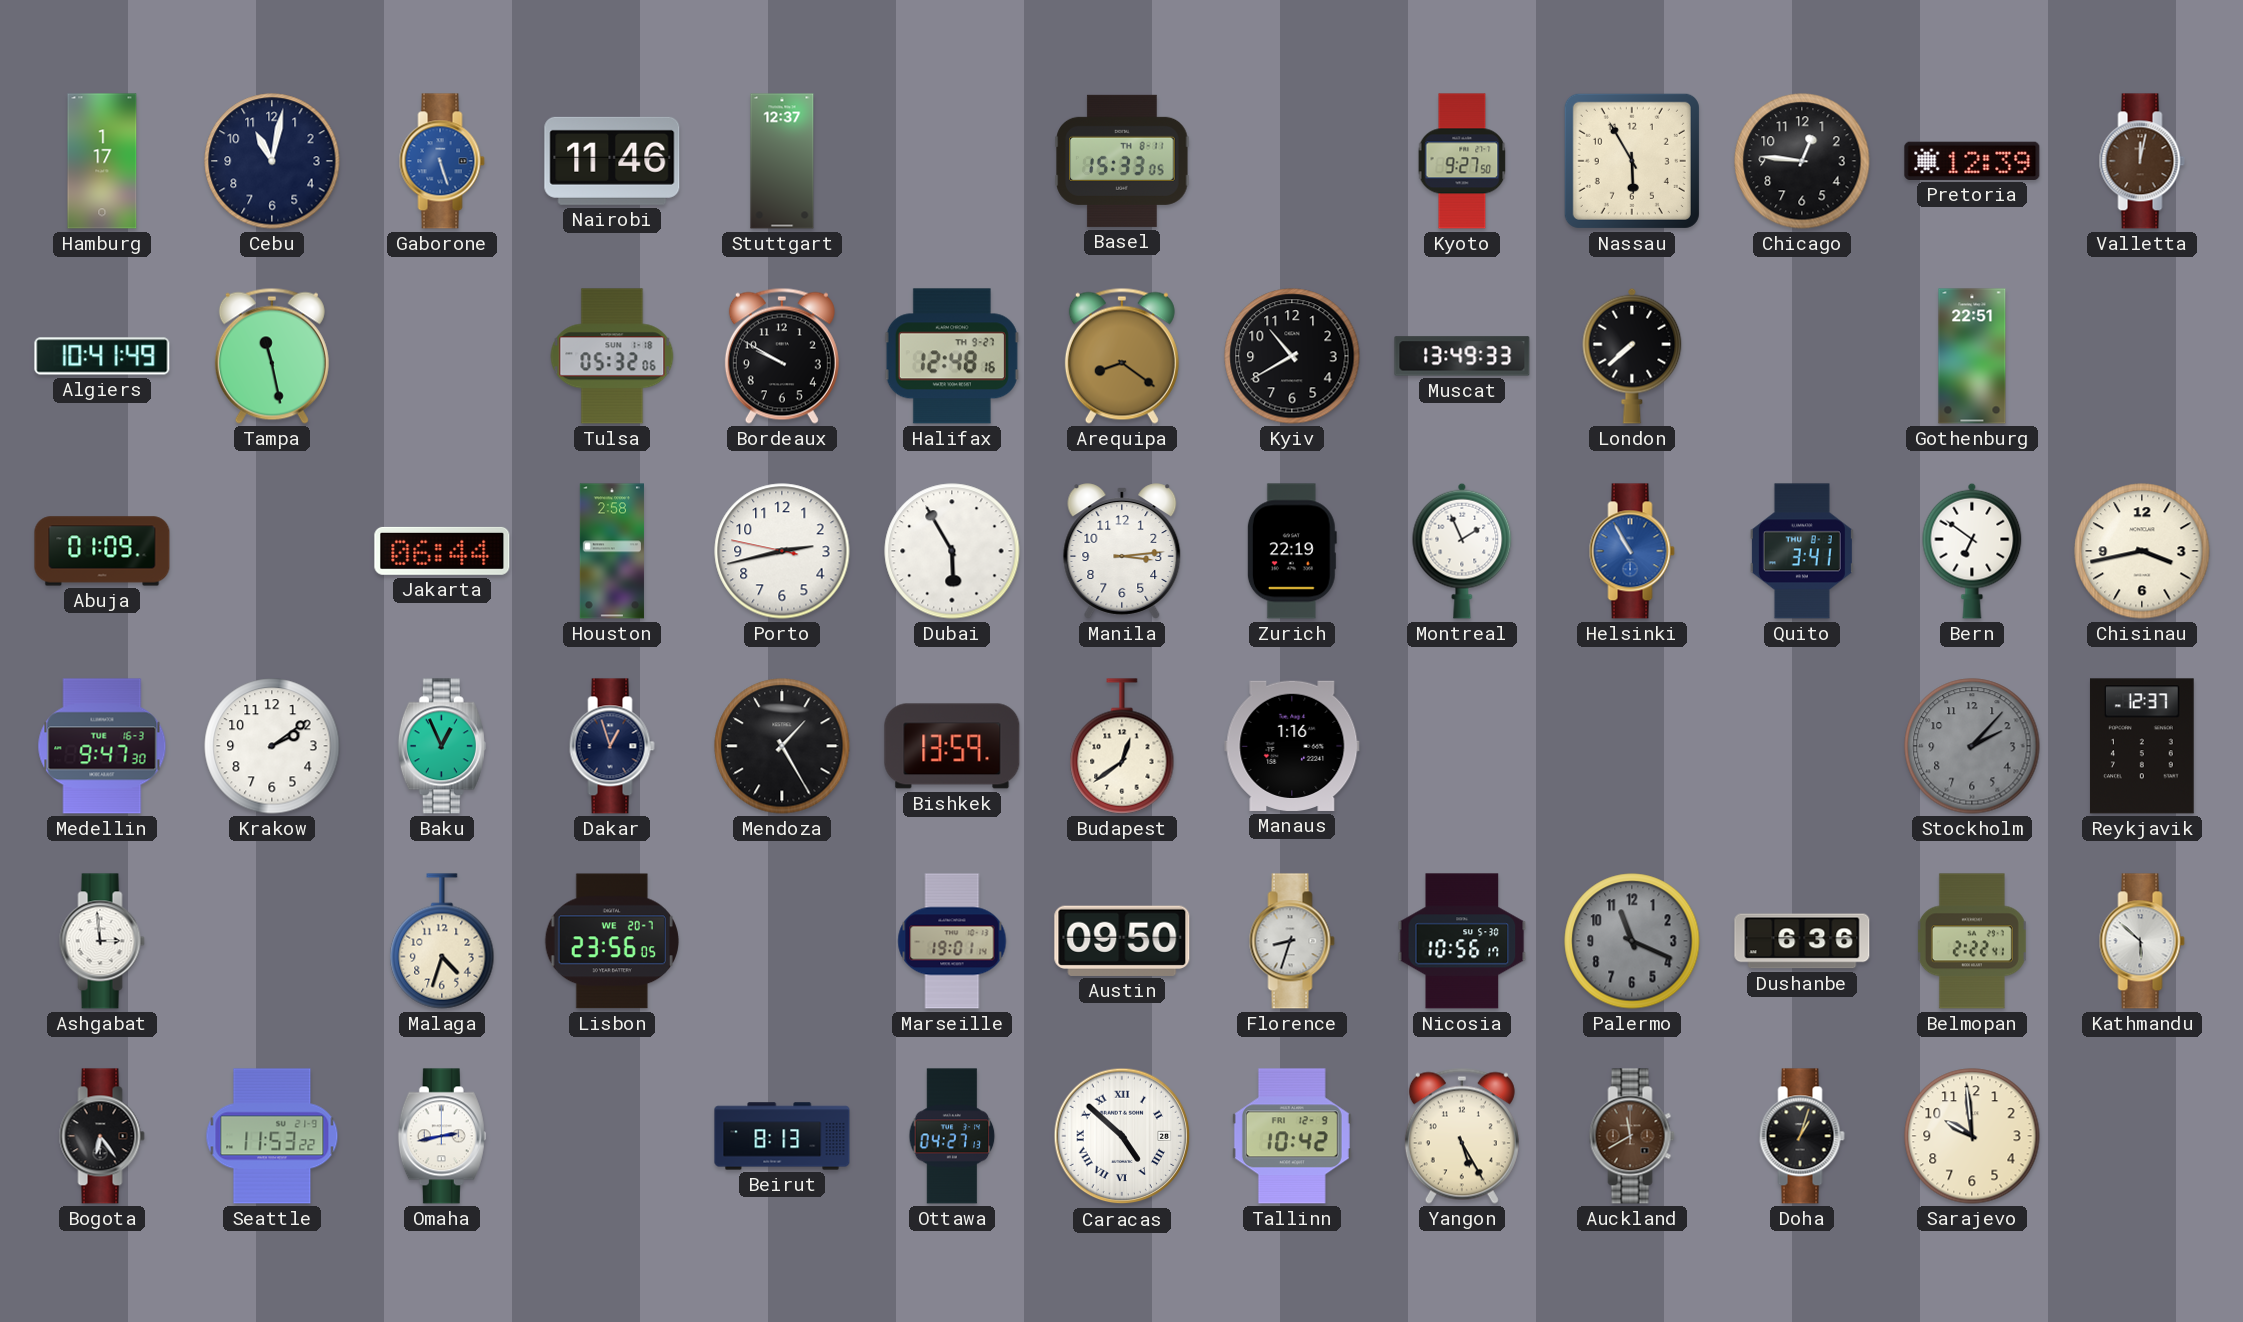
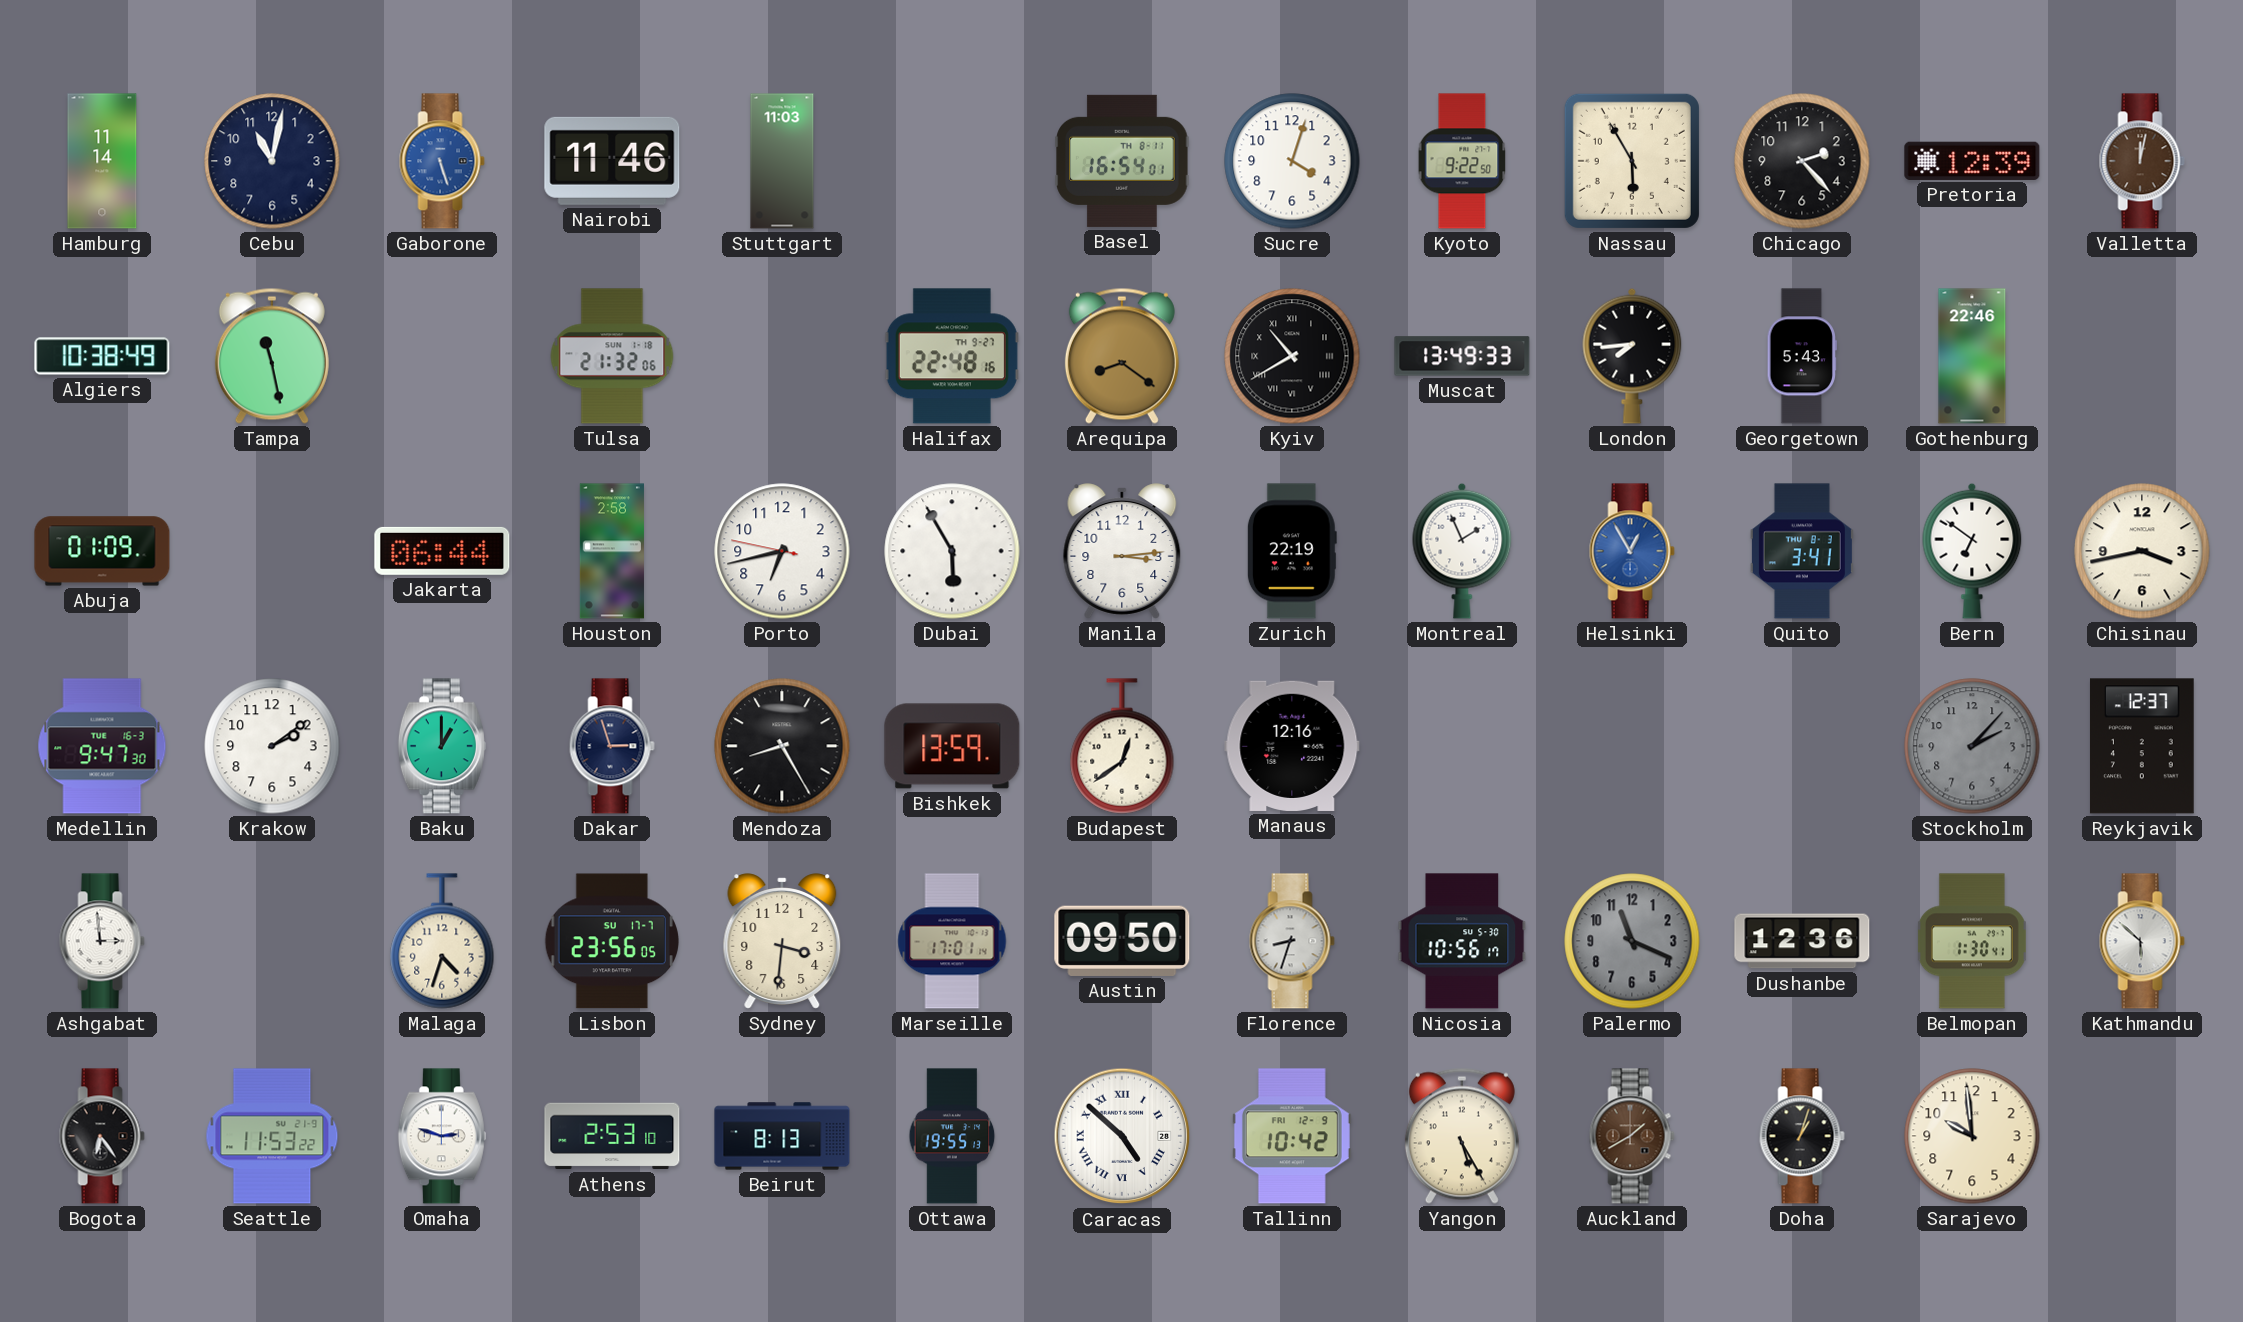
Hamburg: 1:17 -> 11:14
Stuttgart: 12:37 -> 11:03
Basel: 15:33 -> 16:54
Sucre: none -> 4:03
Kyoto: 9:27 -> 9:22
Chicago: 12:46 -> 2:23
Algiers: 10:41 -> 10:38
Tulsa: 05:32 -> 21:32
Bordeaux: 9:50 -> none
Halifax: 12:48 -> 22:48
Kyiv numerals: Arabic -> Roman
London: 7:38 -> 7:44
Georgetown: none -> 5:43
Gothenburg: 22:51 -> 22:46
Porto: 2:42 -> 6:42
Helsinki: 10:55 -> 12:55
Baku: 12:56 -> 1:00
Dakar: 12:57 -> 2:57
Mendoza: 1:25 -> 8:25
Manaus: 1:16 -> 12:16
Lisbon date: WE 20-7 -> SU 17-7
Sydney: none -> 3:31
Marseille: 19:01 -> 17:01
Dushanbe: 6:36 -> 12:36
Belmopan: 2:22 -> 1:30
Omaha: 2:43 -> 2:48
Athens: none -> 2:53
Ottawa: 04:27 -> 19:55
Auckland: 11:40 -> 1:40
